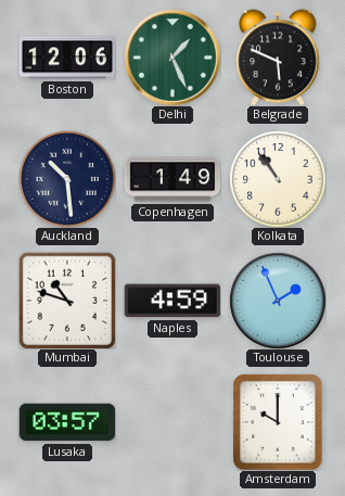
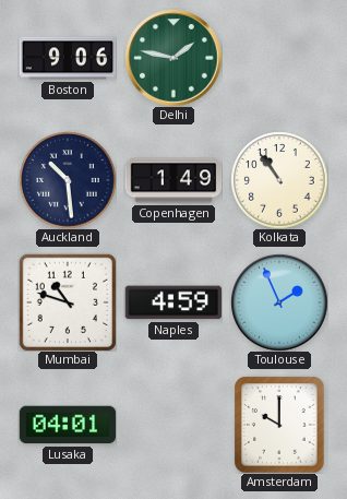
Boston: 12:06 -> 9:06
Delhi: 1:26 -> 1:47
Belgrade: 5:49 -> none
Lusaka: 03:57 -> 04:01
